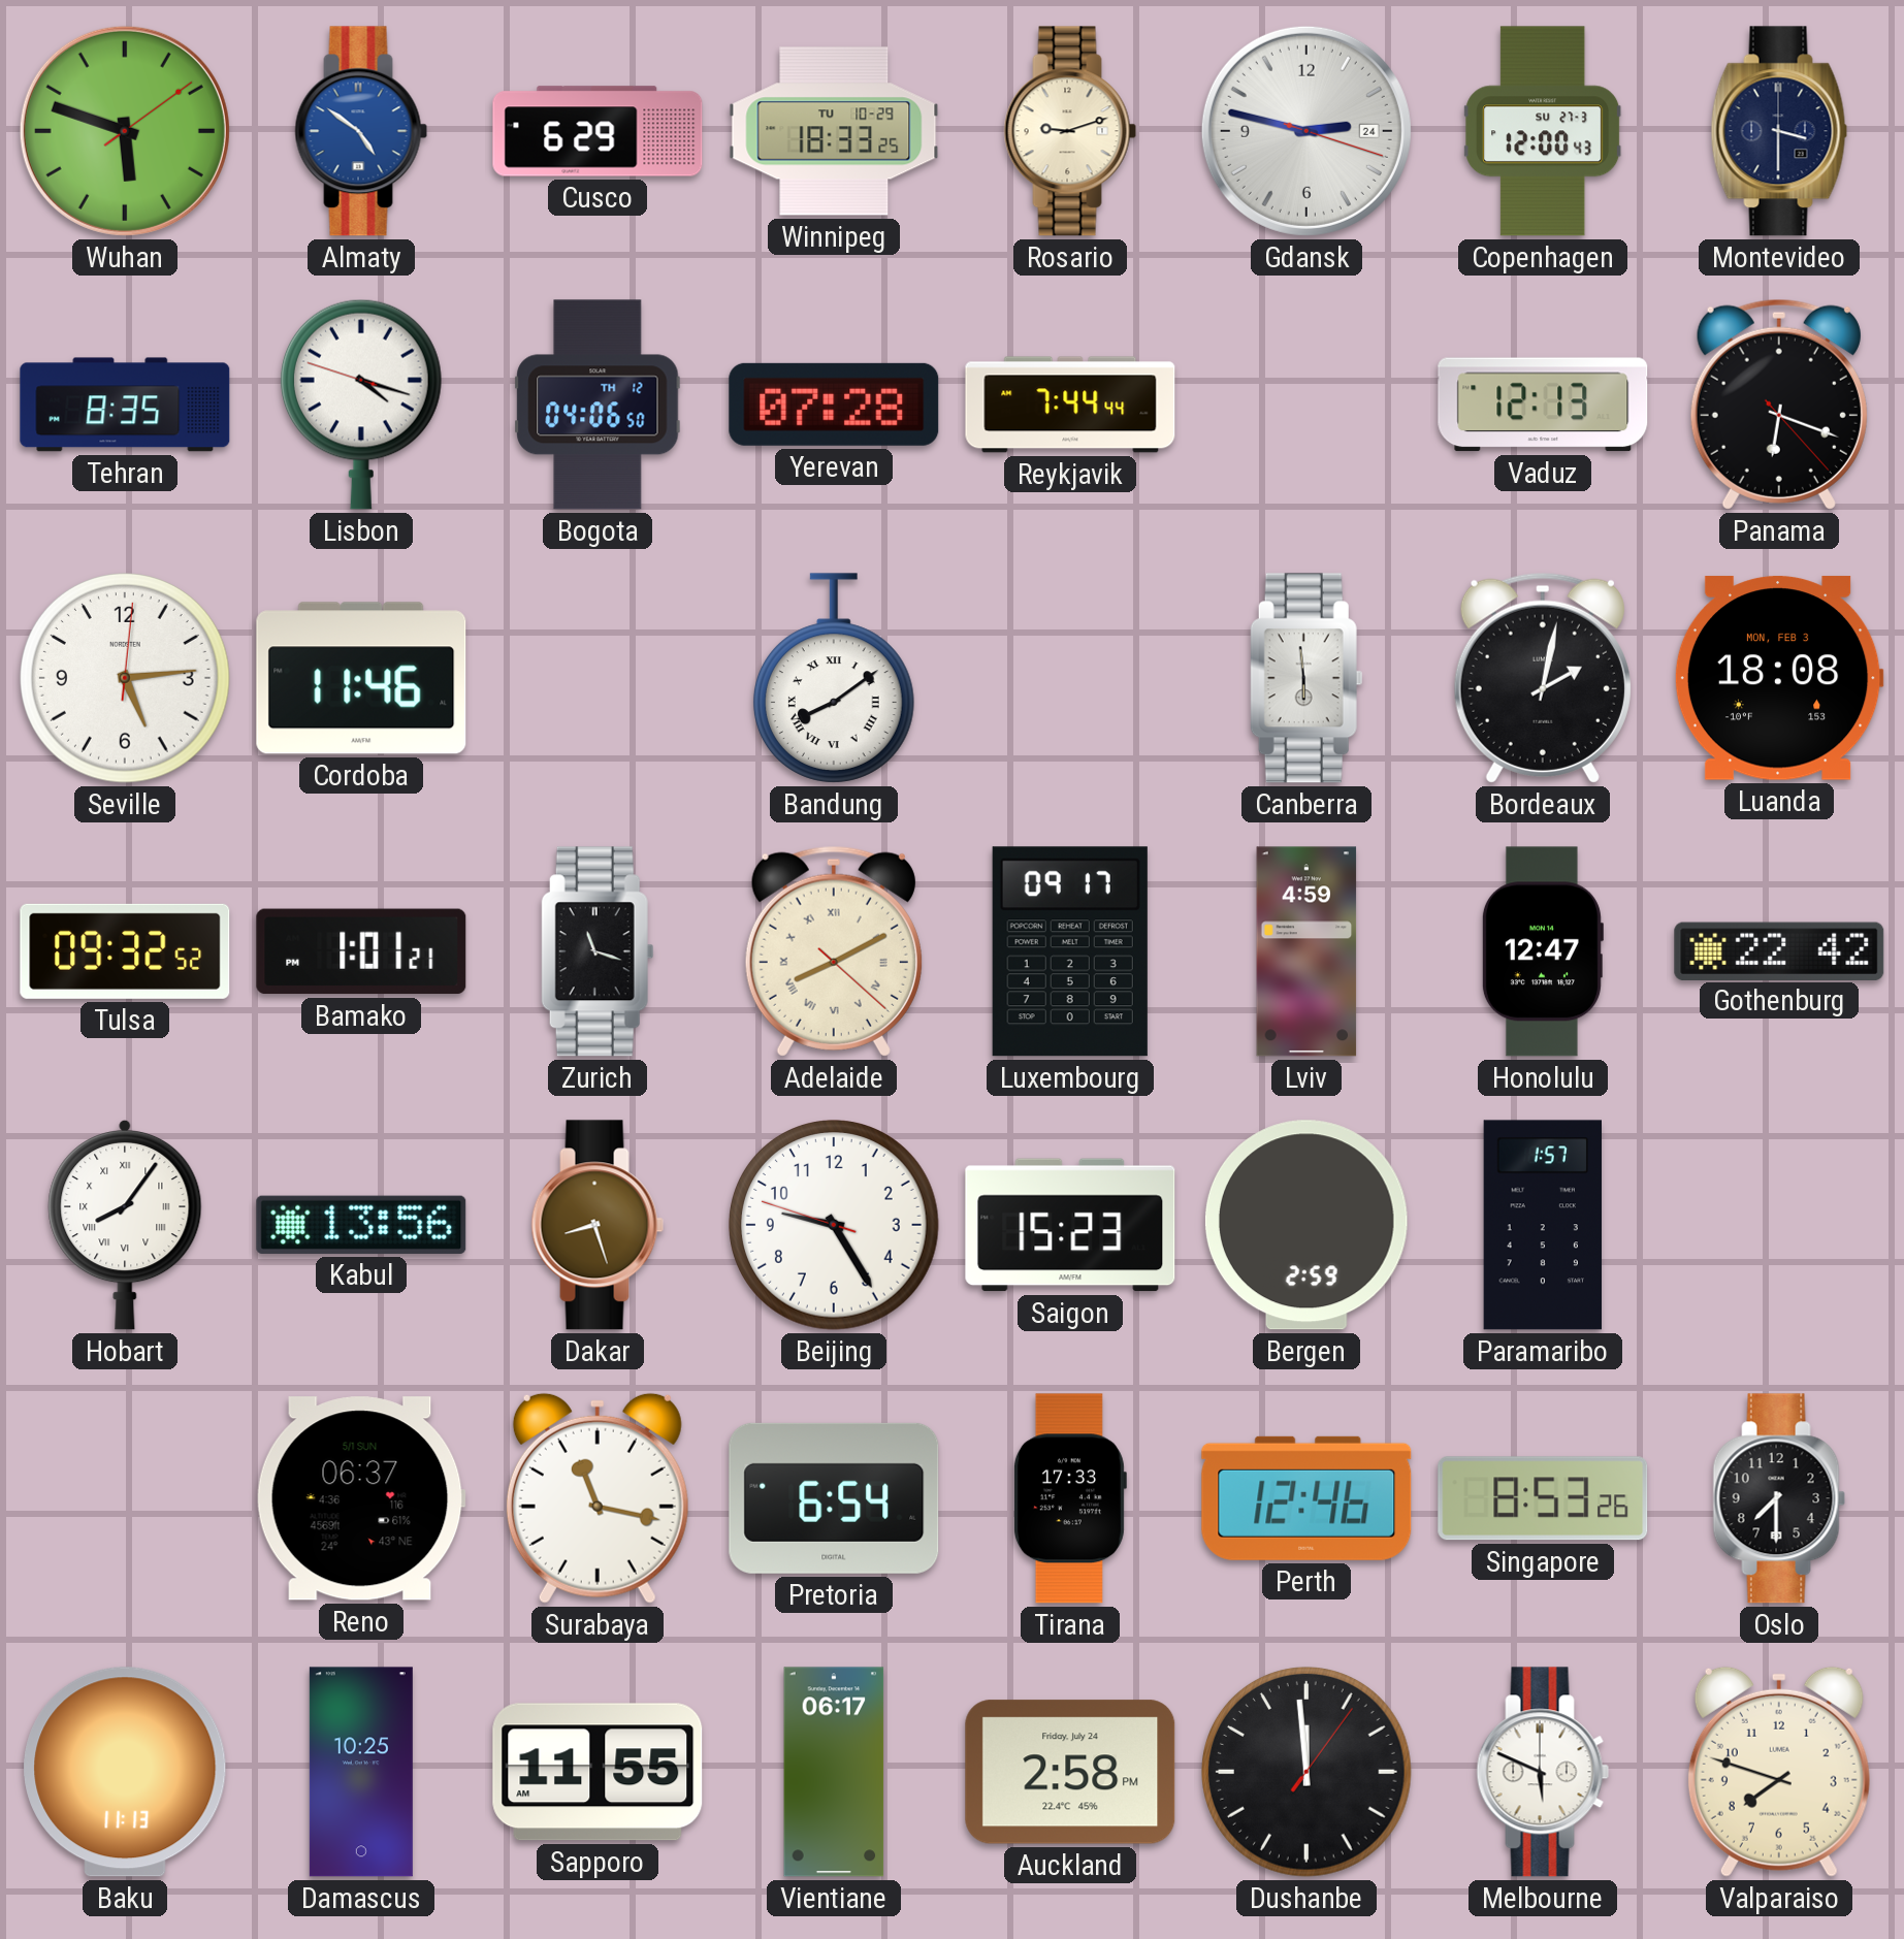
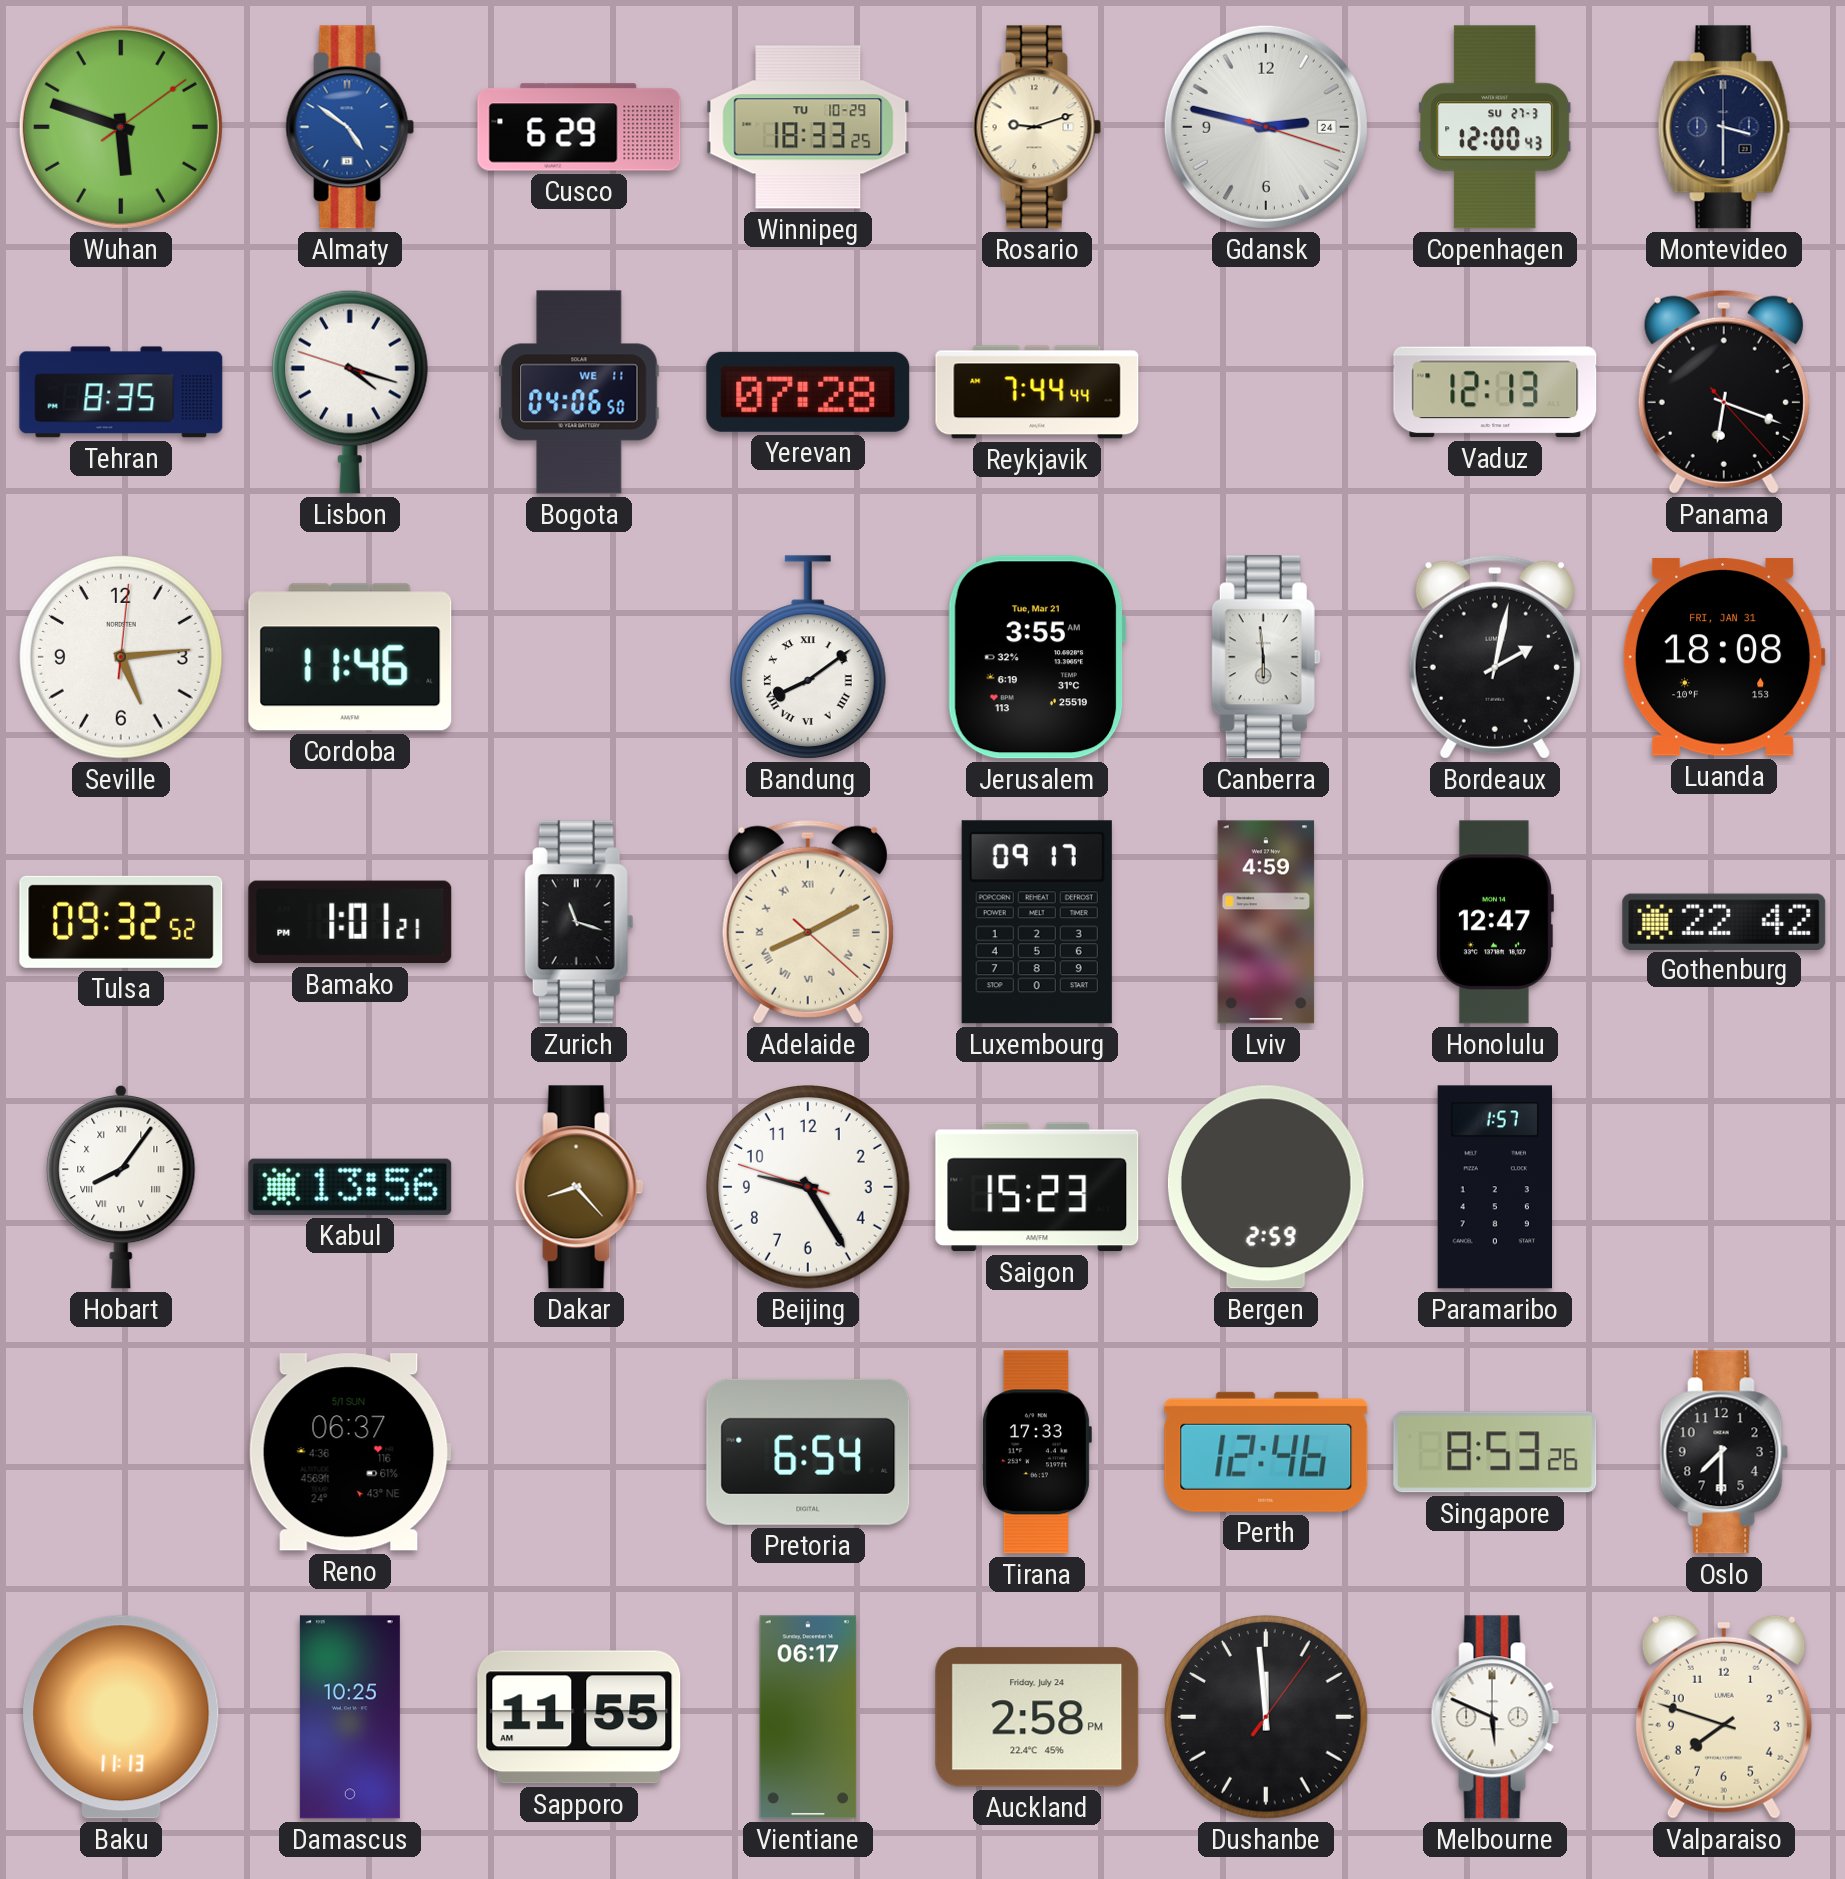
Bogota date: TH 12 -> WE 11
Jerusalem: none -> 3:55
Luanda date: MON, FEB 3 -> FRI, JAN 31
Dakar: 8:27 -> 8:23
Surabaya: 11:17 -> none
